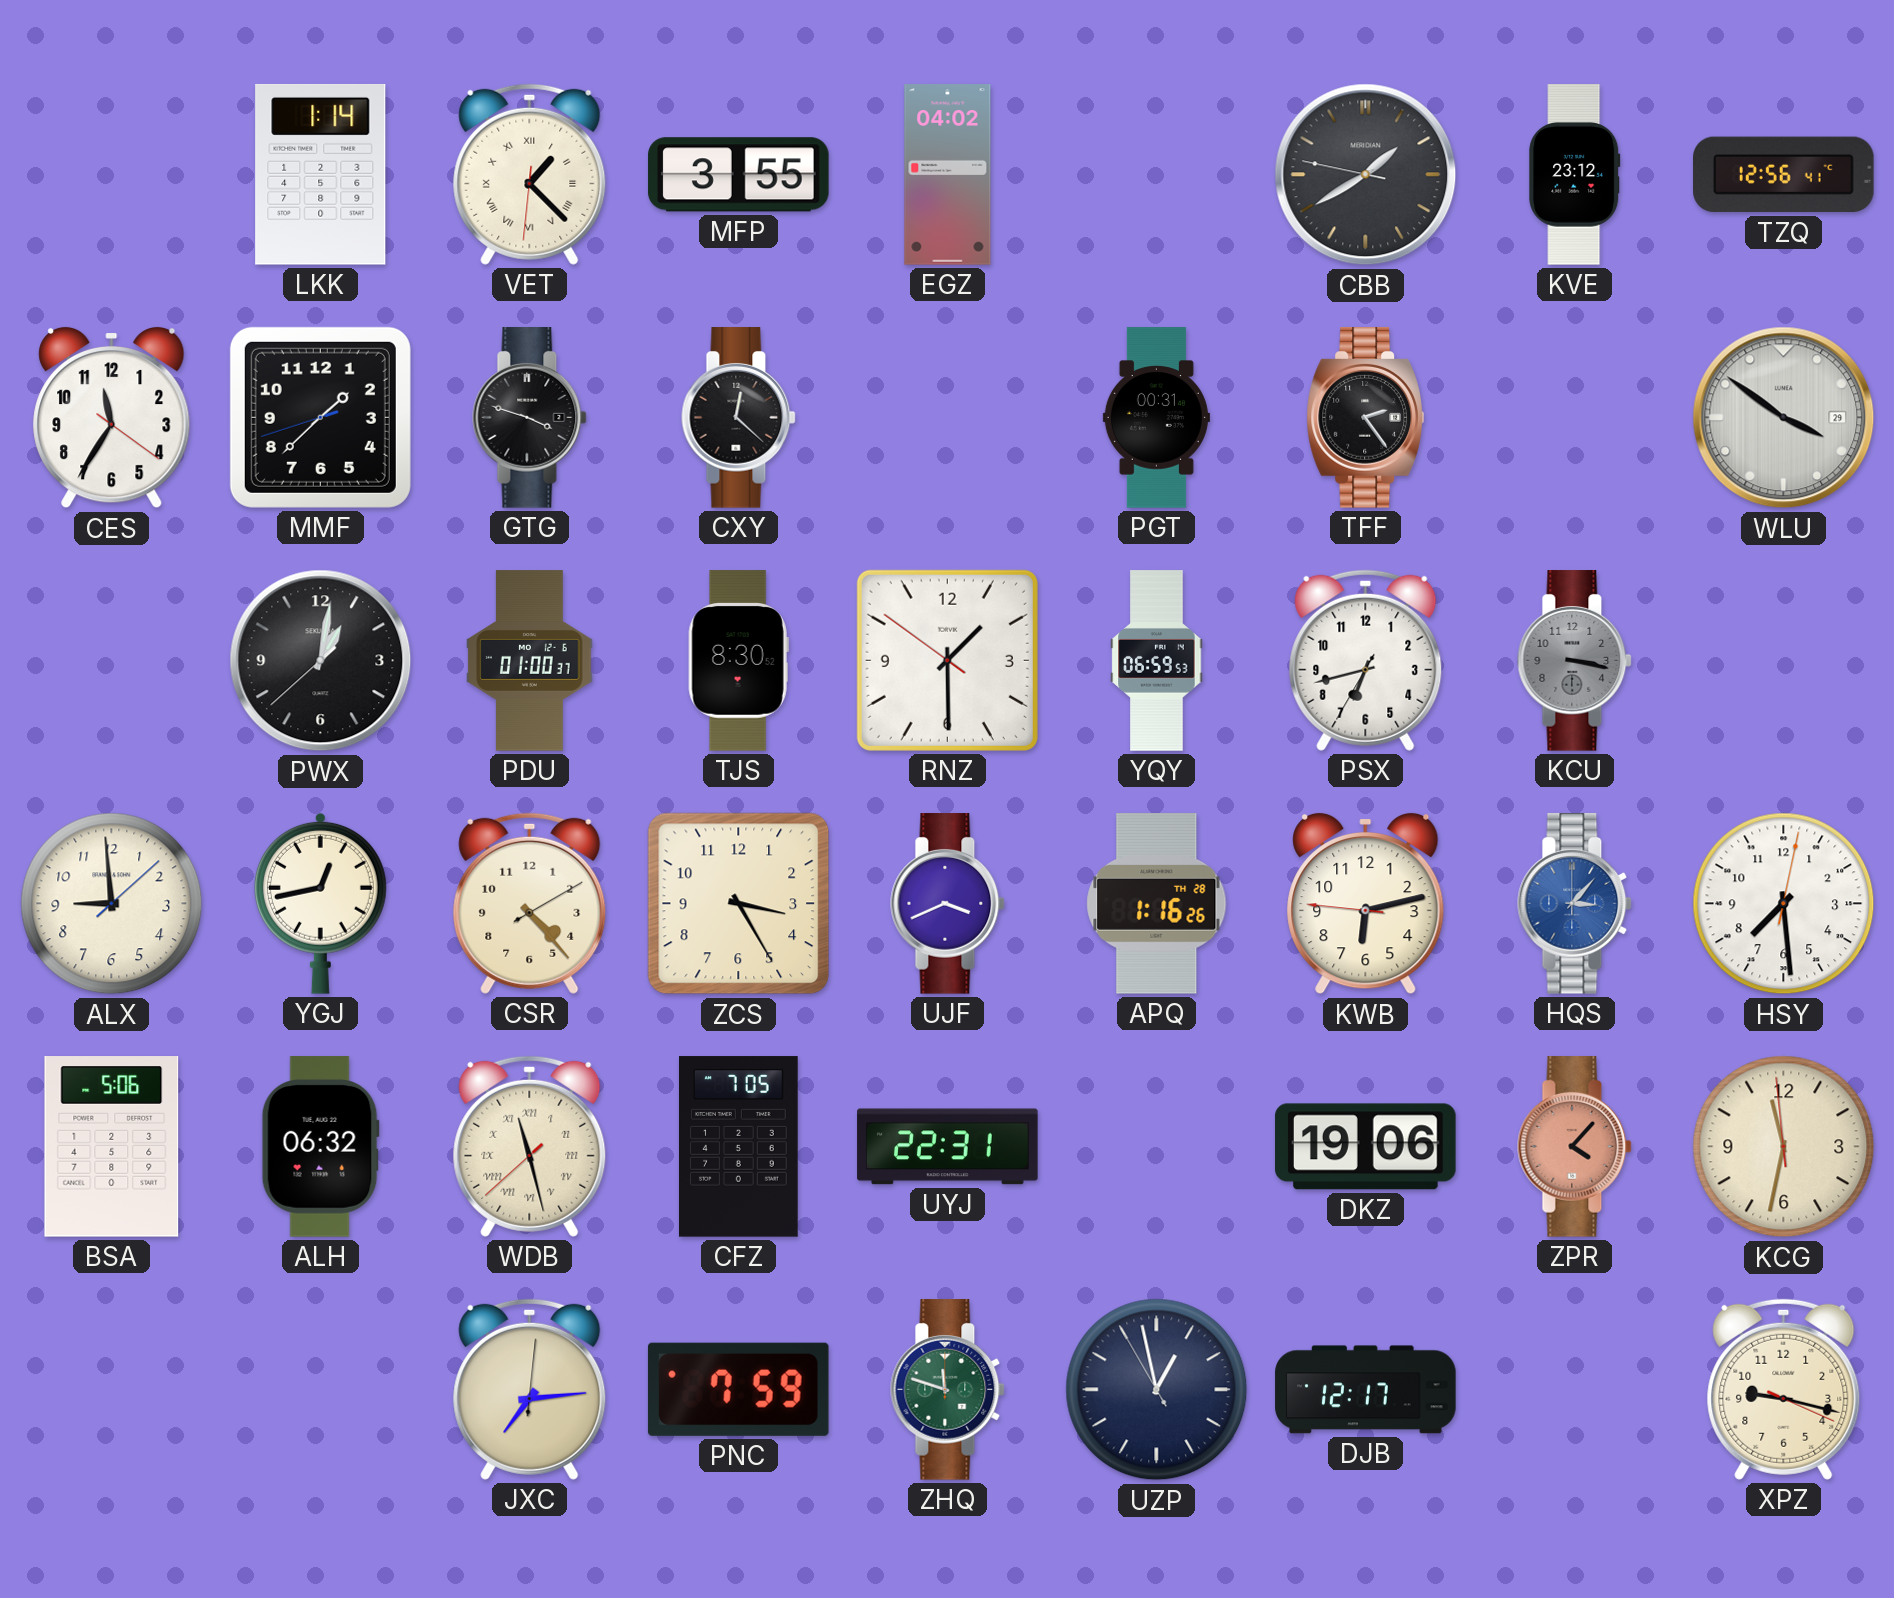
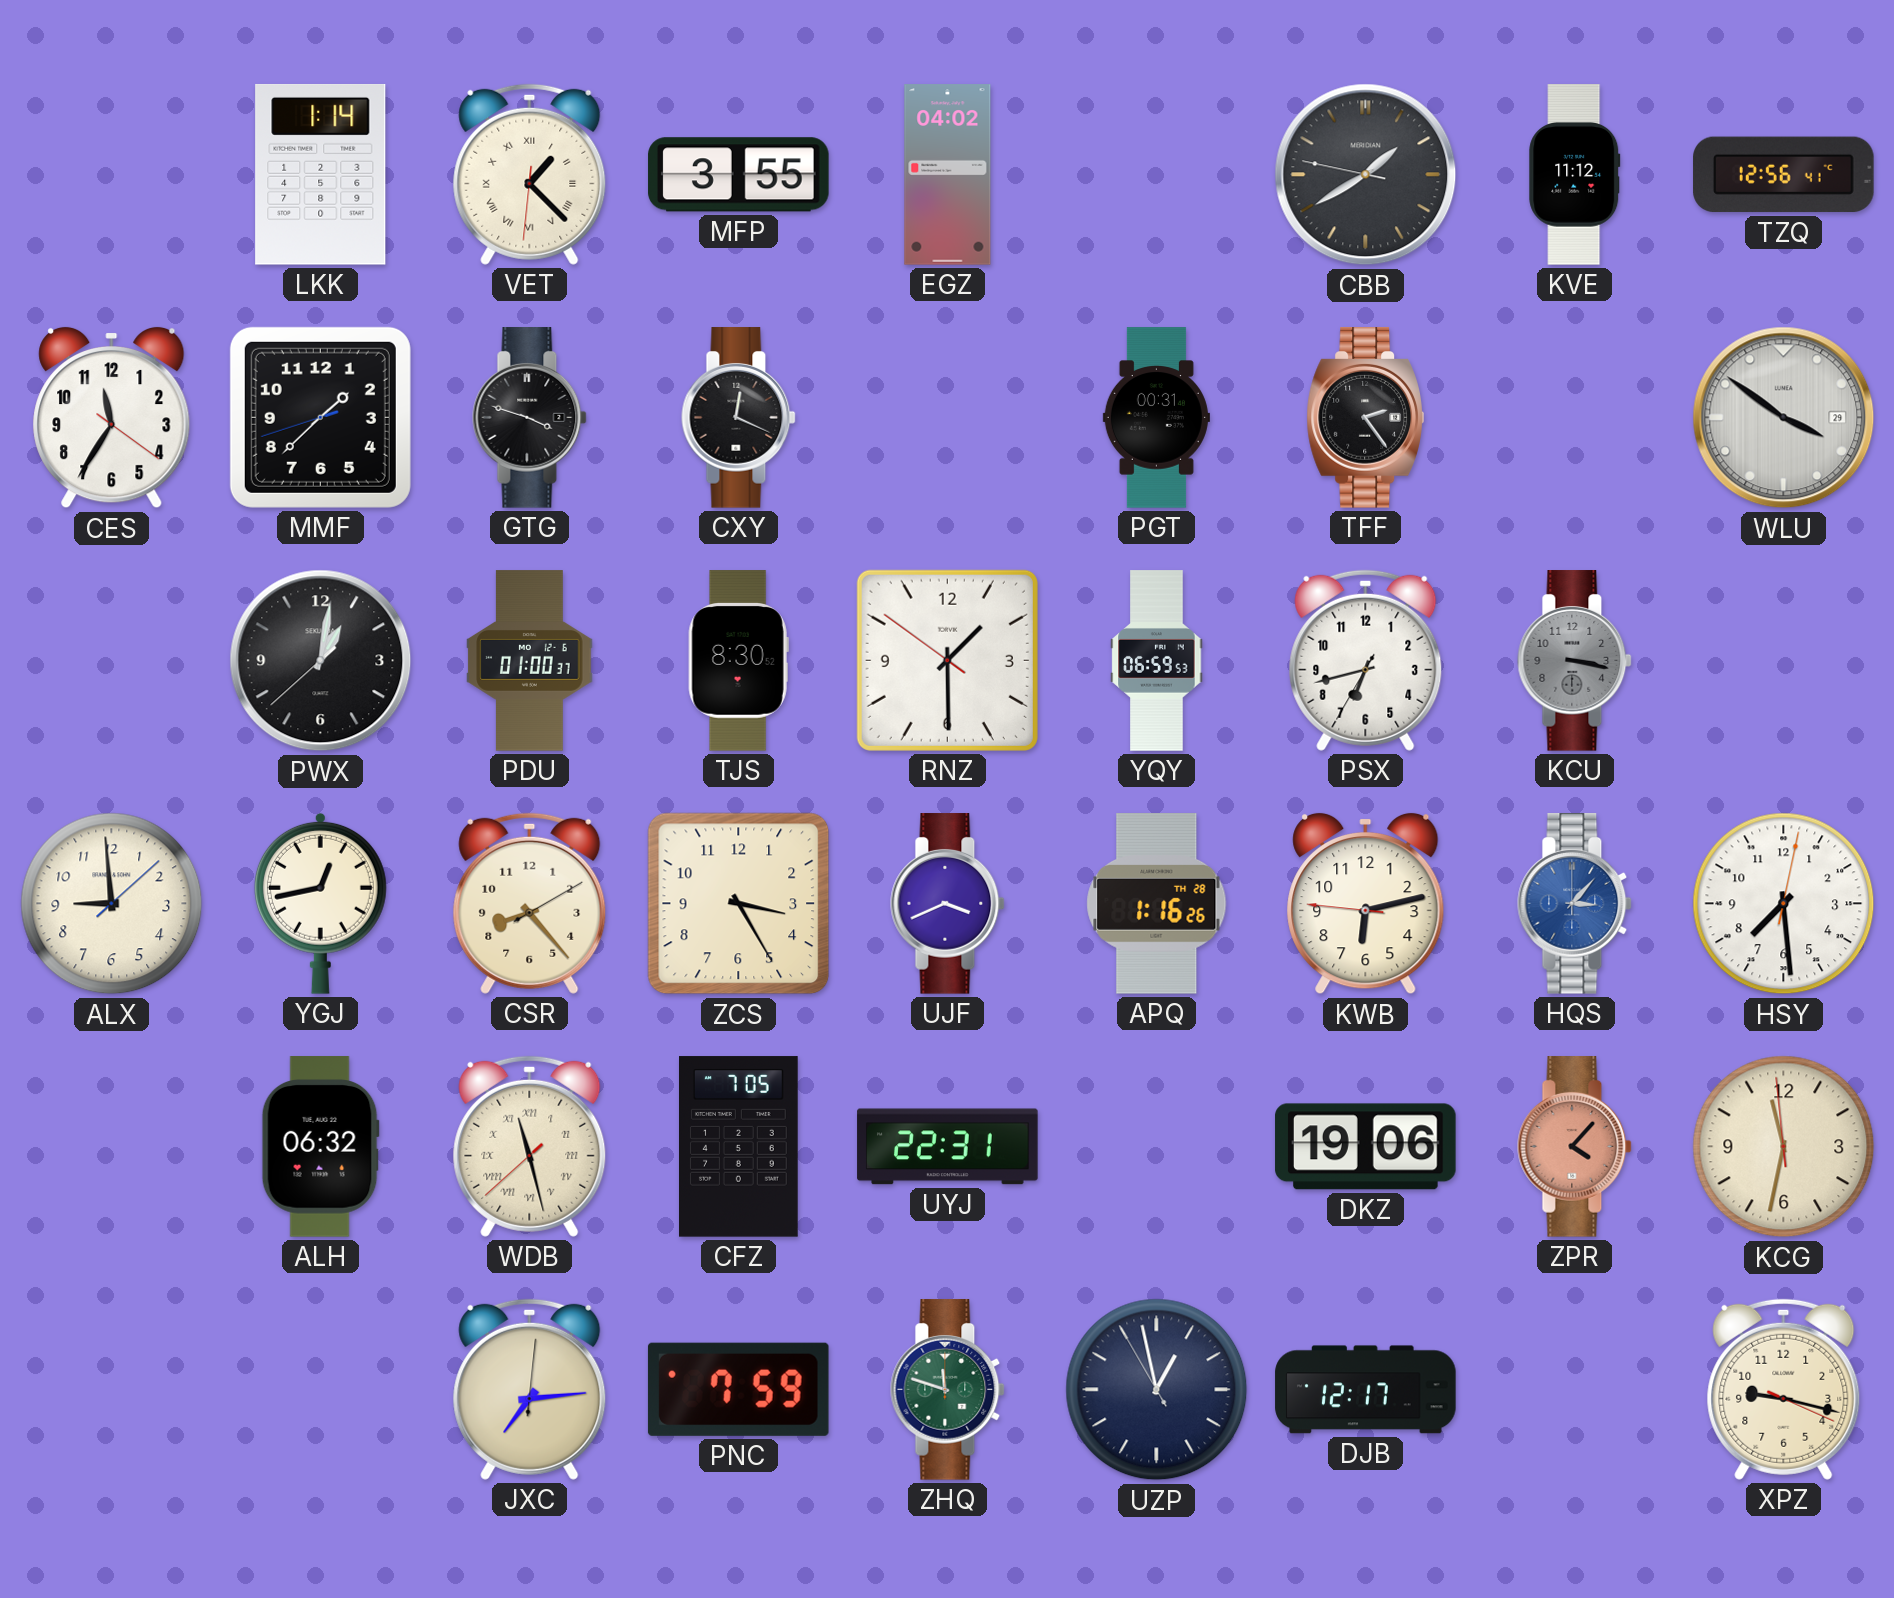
KVE: 23:12 -> 11:12
CXY: 12:22 -> 12:19
CSR: 4:23 -> 8:23
BSA: 5:06 -> none
